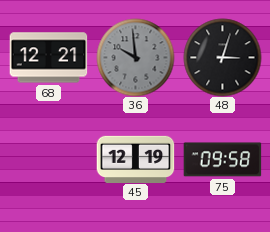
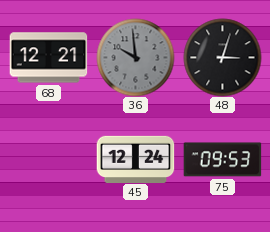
45: 12:19 -> 12:24
75: 09:58 -> 09:53
